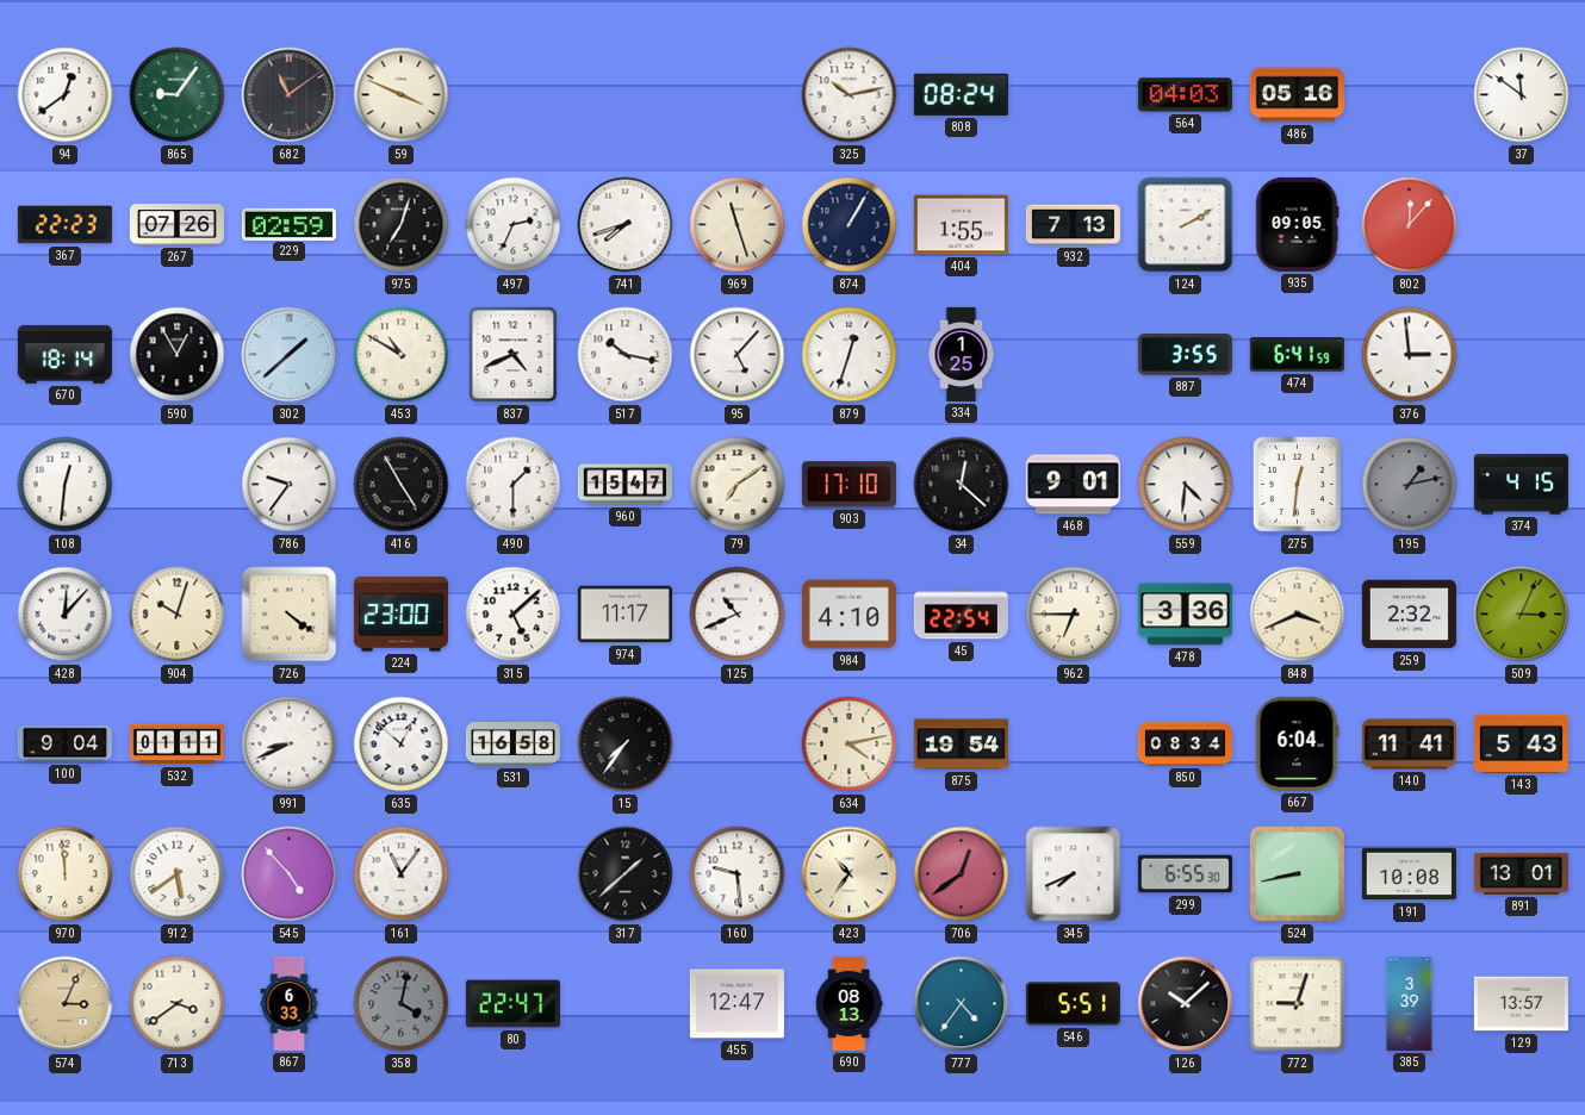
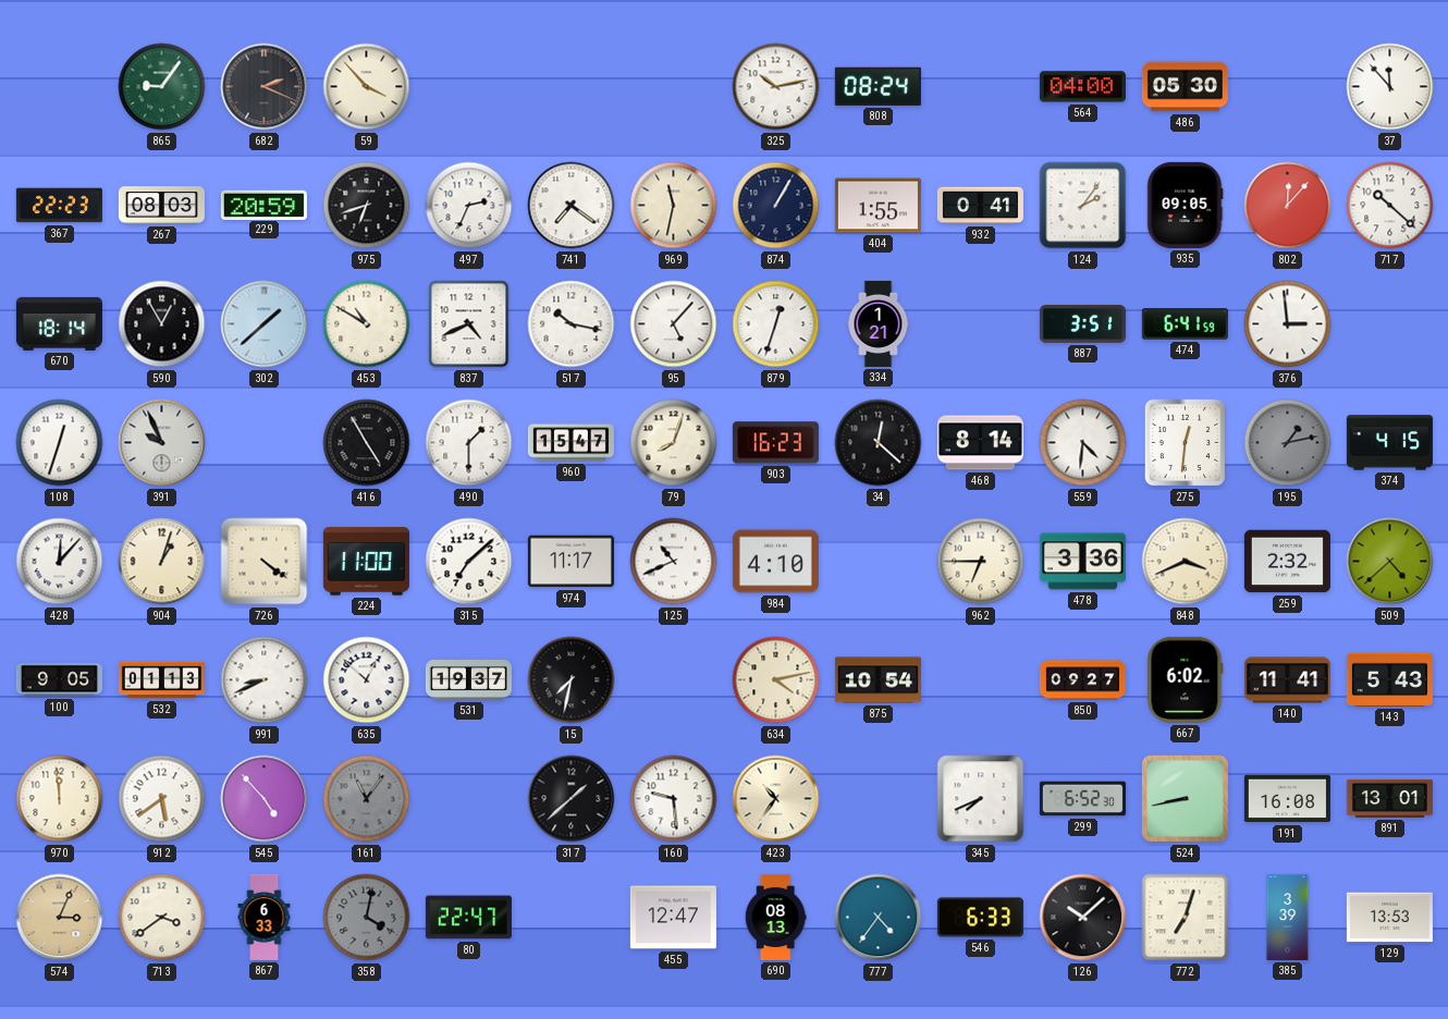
94: 12:39 -> none
682: 11:09 -> 2:19
59: 3:49 -> 3:53
564: 04:03 -> 04:00
486: 05:16 -> 05:30
37: 11:51 -> 11:53
267: 07:26 -> 08:03
229: 02:59 -> 20:59
975: 7:03 -> 6:42
741: 7:42 -> 7:21
969: 11:27 -> 11:32
932: 7:13 -> 0:41
124: 2:10 -> 2:06
717: none -> 10:22
334: 1:25 -> 1:21
887: 3:55 -> 3:51
108: 12:31 -> 12:33
391: none -> 9:56
786: 9:36 -> none
79: 7:09 -> 8:03
903: 17:10 -> 16:23
468: 9:01 -> 8:14
904: 10:03 -> 1:03
224: 23:00 -> 11:00
315: 5:08 -> 7:08
45: 22:54 -> none
509: 3:04 -> 4:38
100: 9:04 -> 9:05
532: 01:11 -> 01:13
531: 16:58 -> 19:37
15: 7:36 -> 7:32
875: 19:54 -> 10:54
850: 08:34 -> 09:27
667: 6:04 -> 6:02
161 dial: white -> grey
706: 12:39 -> none
299: 6:55 -> 6:52
191: 10:08 -> 16:08
546: 5:51 -> 6:33
772: 9:03 -> 7:03
129: 13:57 -> 13:53
